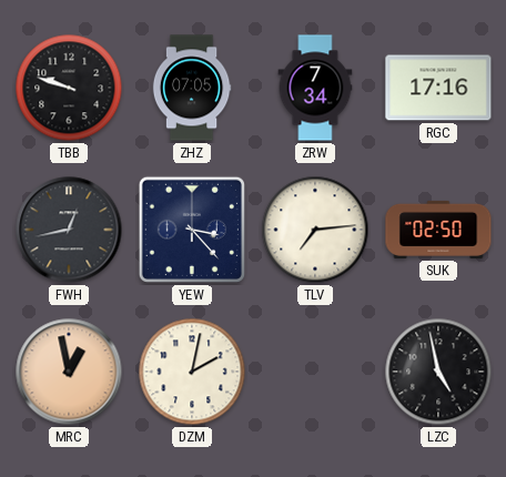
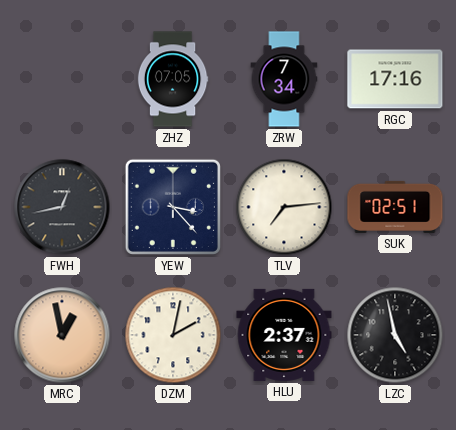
TBB: 9:48 -> none
SUK: 02:50 -> 02:51
HLU: none -> 2:37
